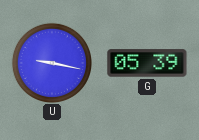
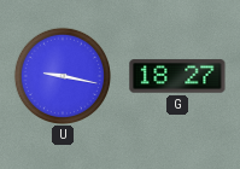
G: 05:39 -> 18:27
